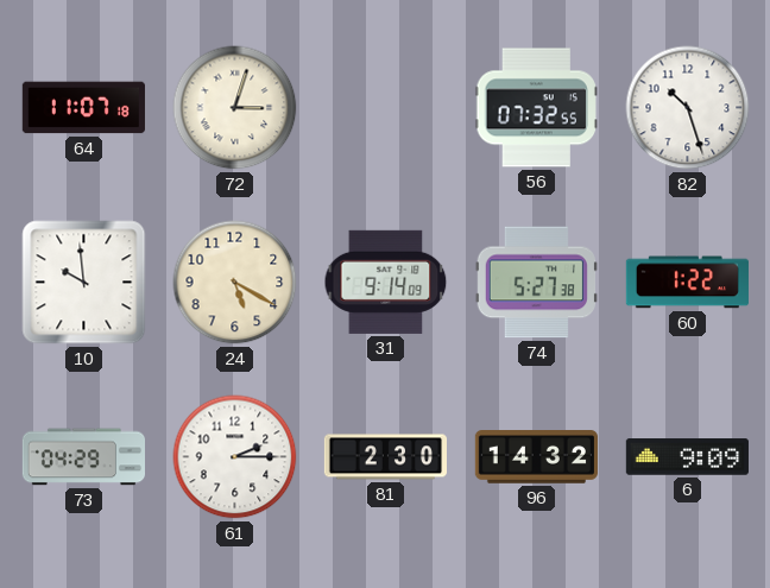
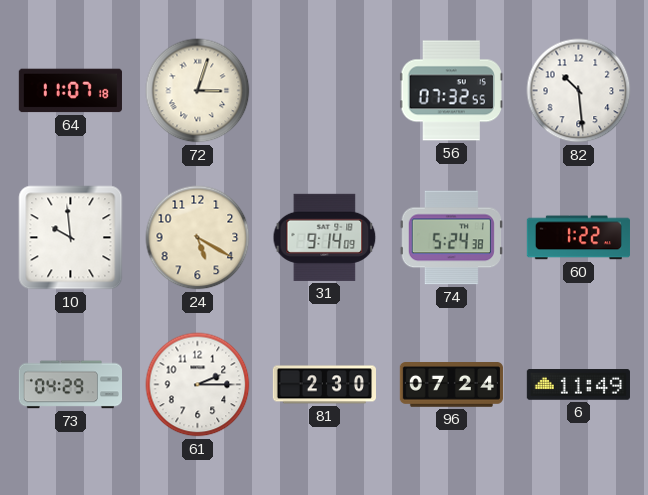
82: 10:27 -> 10:29
74: 5:27 -> 5:24
96: 14:32 -> 07:24
6: 9:09 -> 11:49
